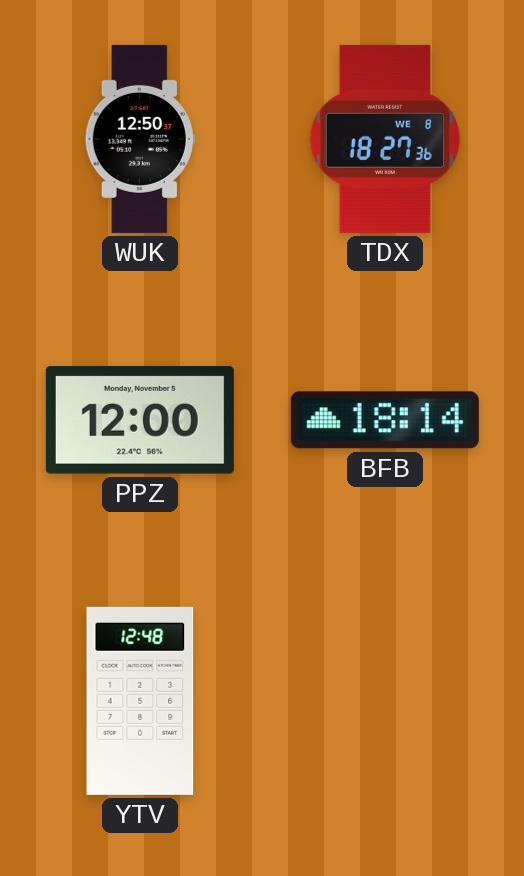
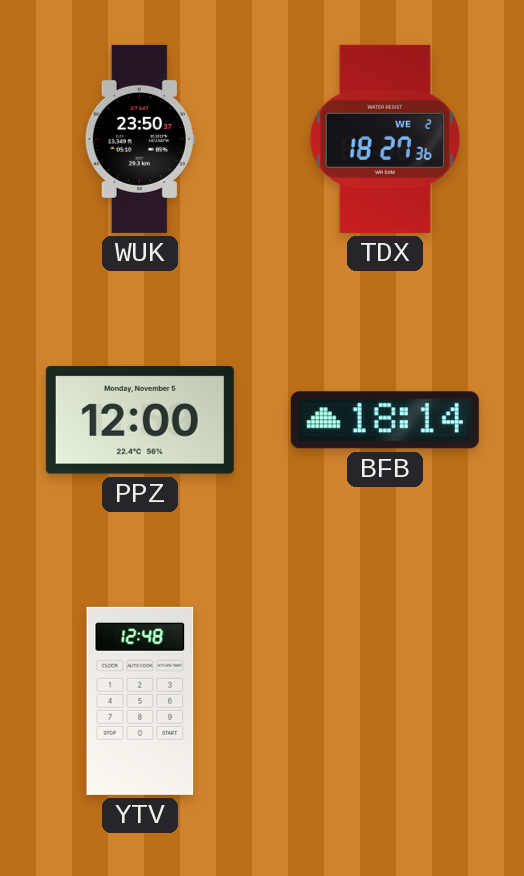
WUK: 12:50 -> 23:50
TDX date: WE 8 -> WE 2
